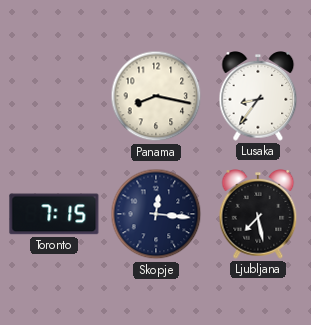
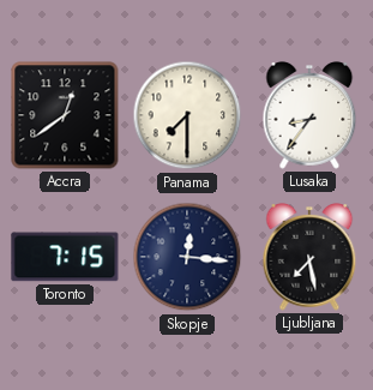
Accra: none -> 12:39
Panama: 8:17 -> 7:30
